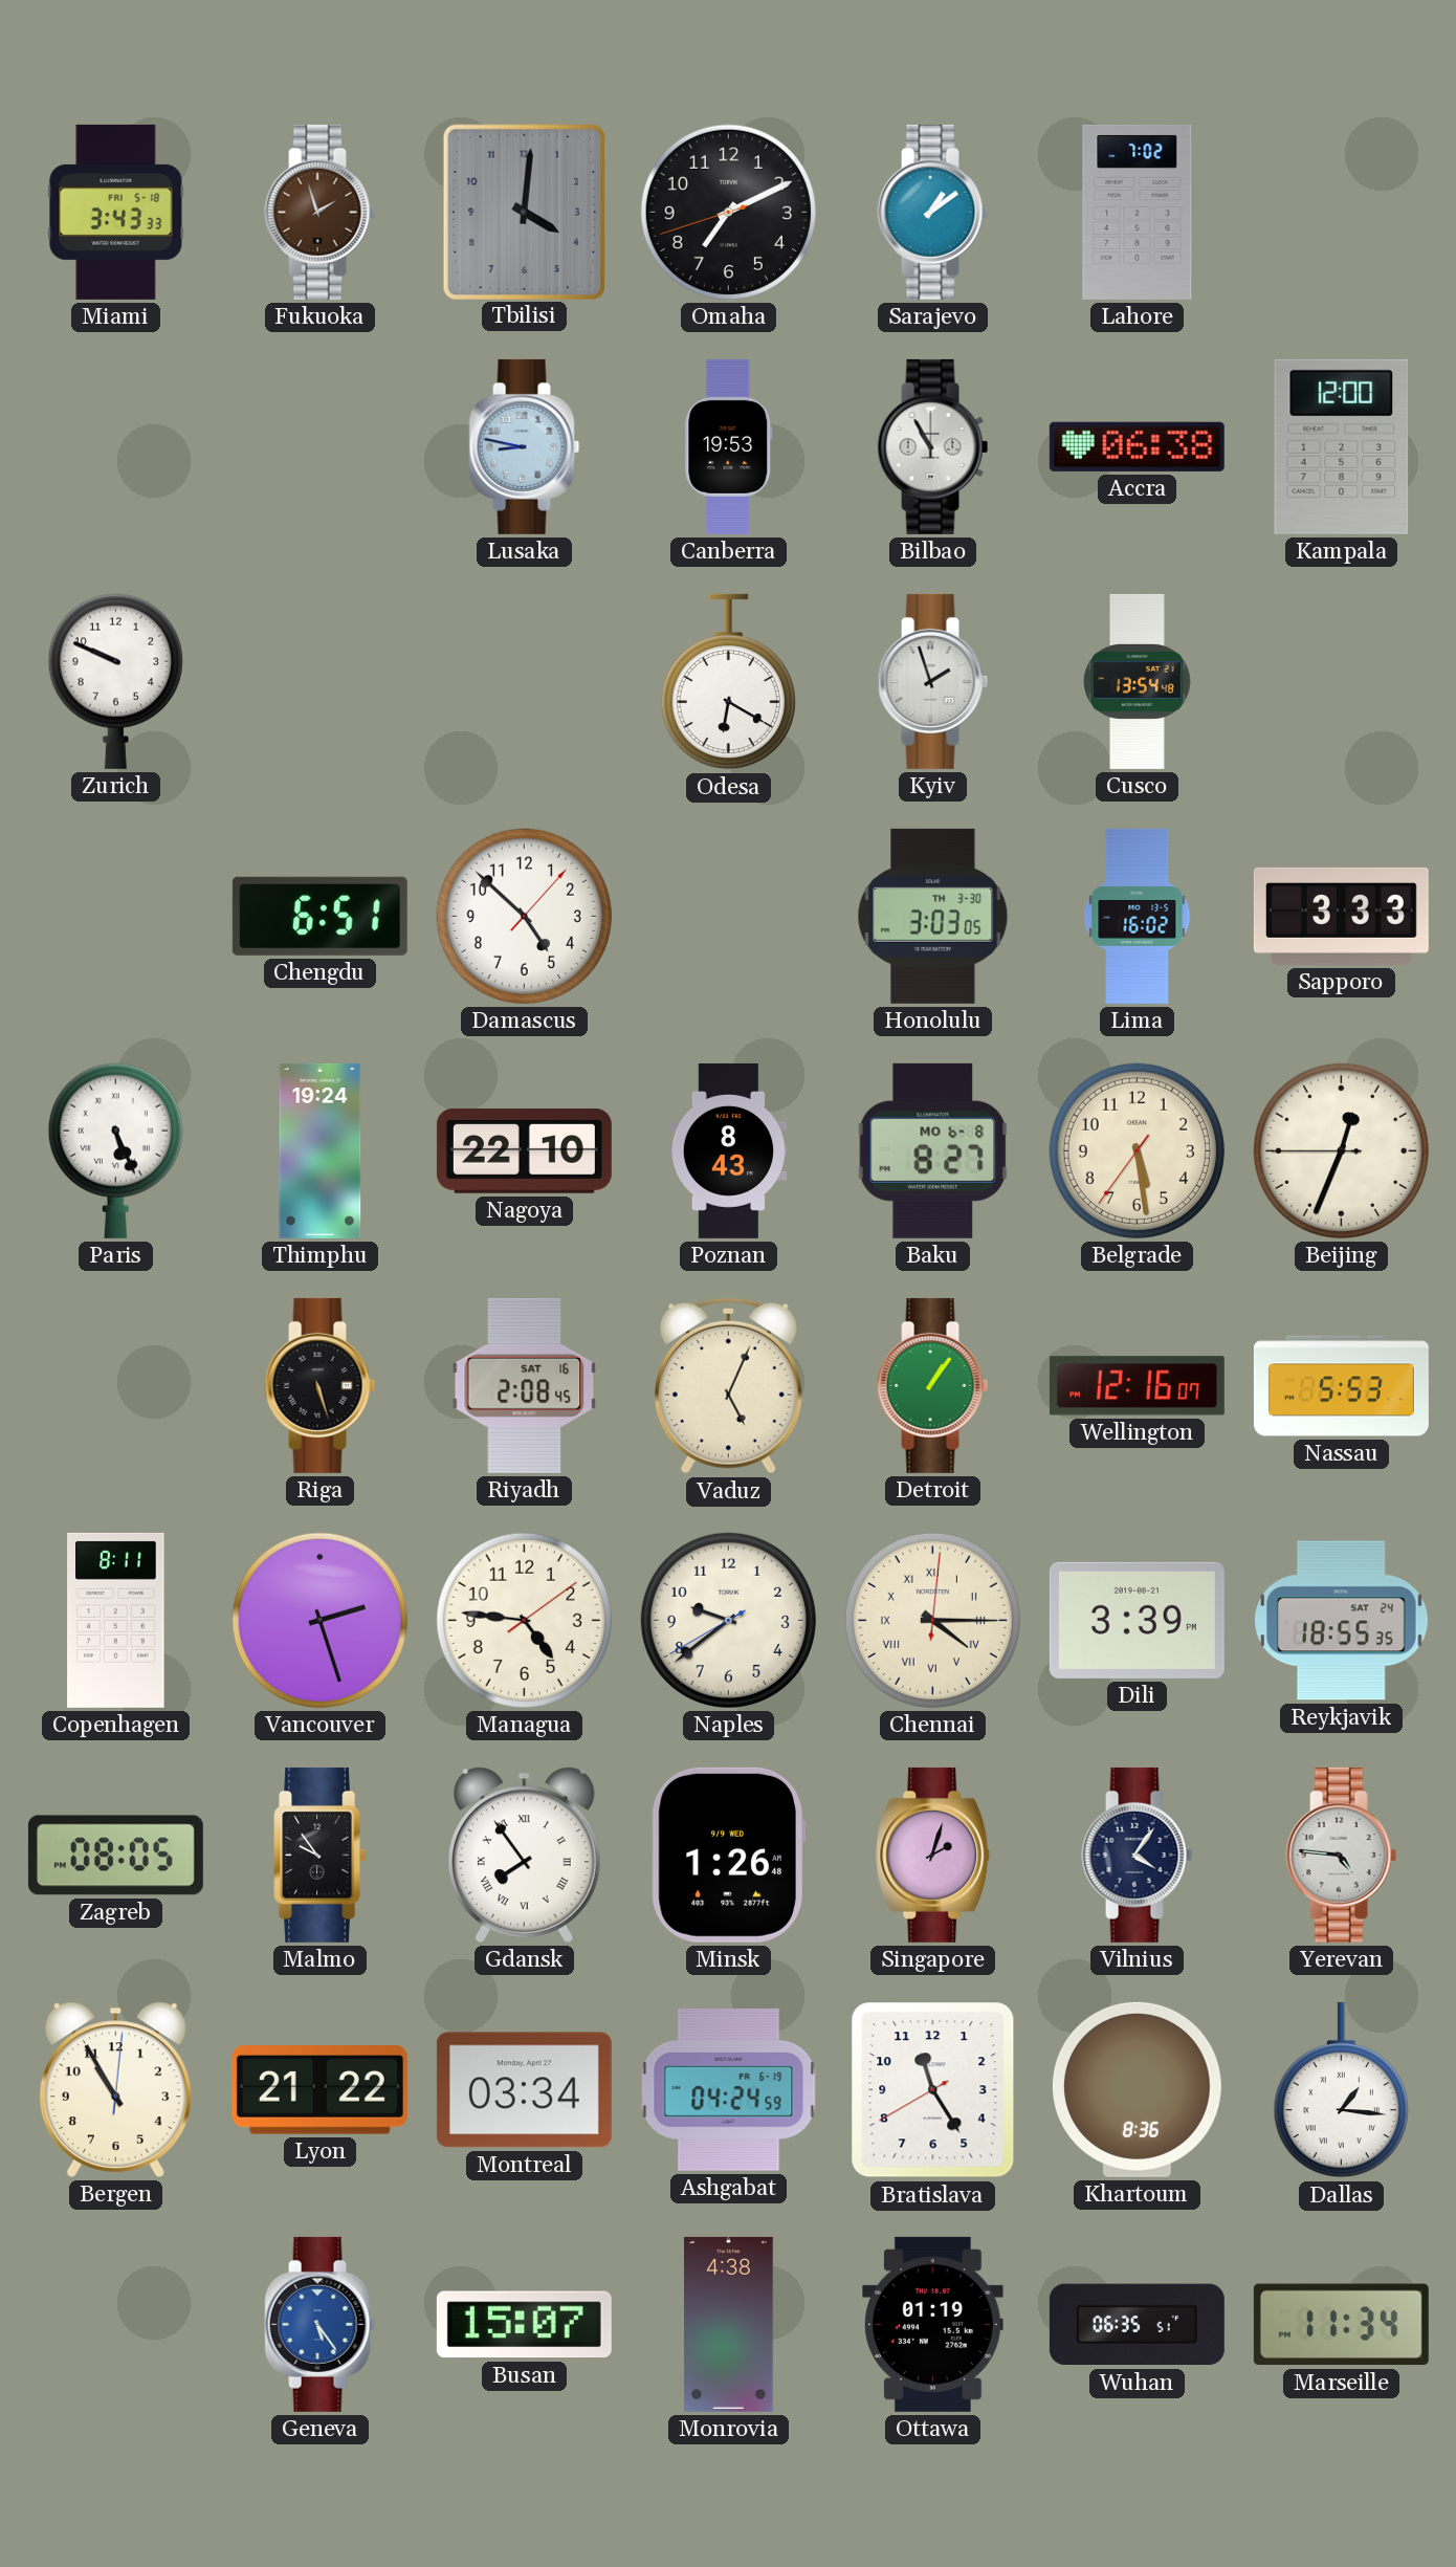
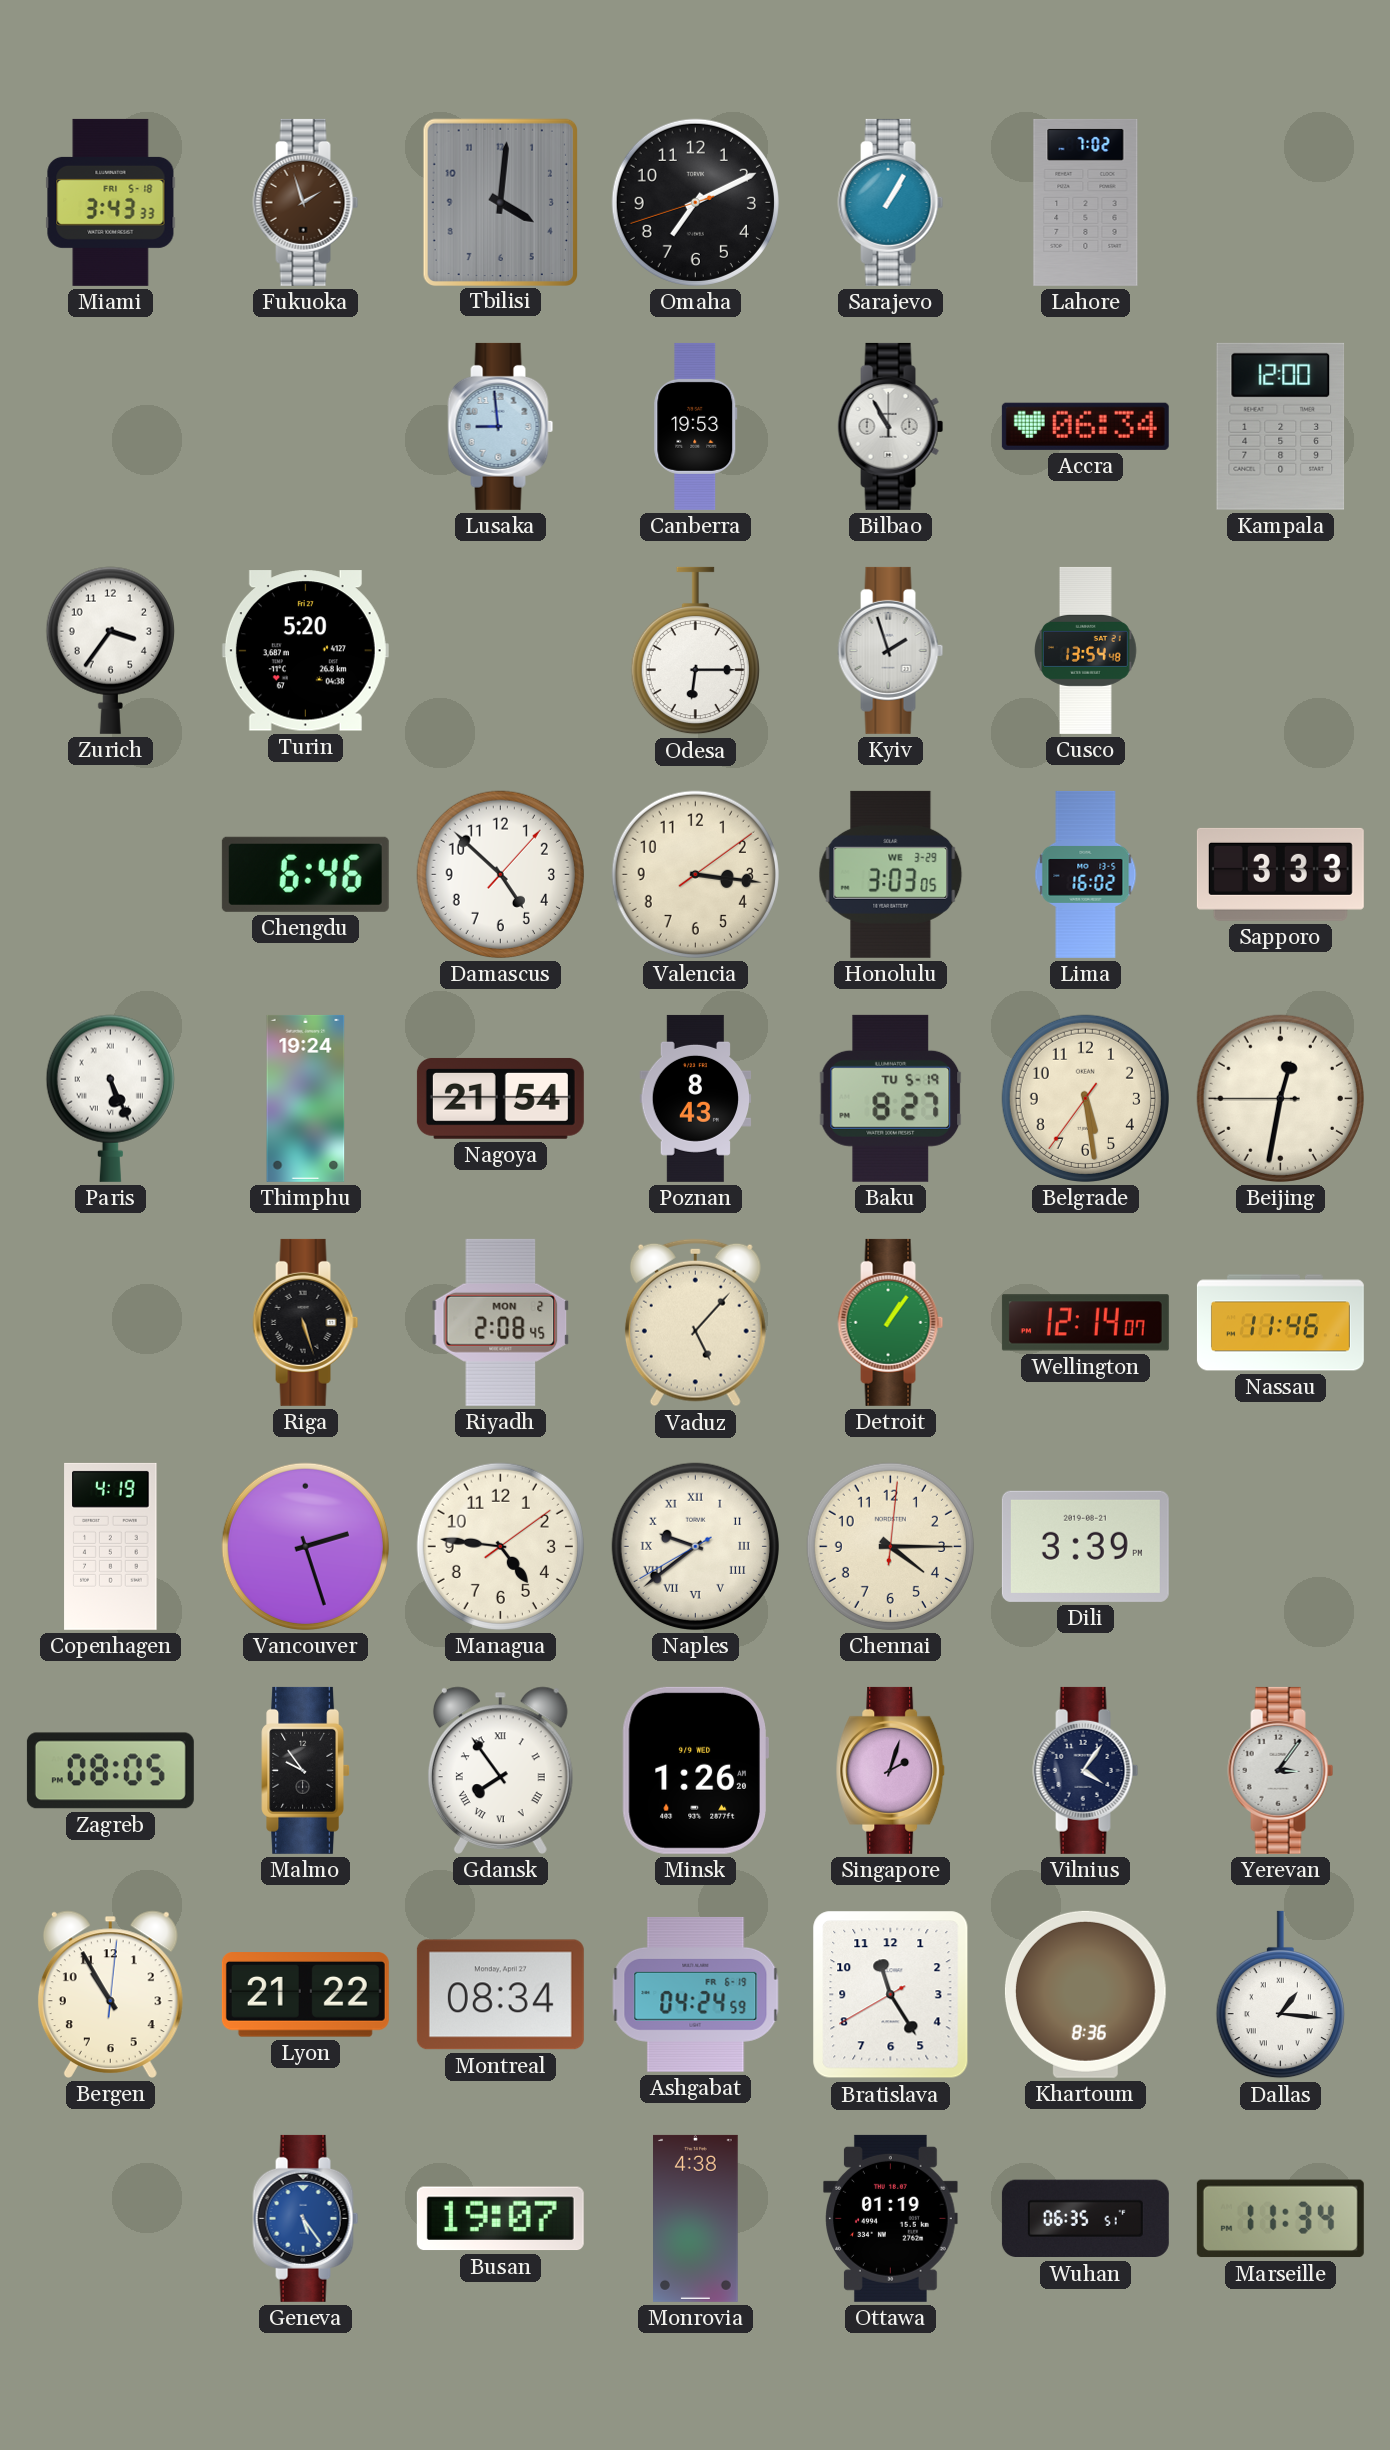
Sarajevo: 1:09 -> 1:05
Lusaka: 8:47 -> 8:59
Accra: 06:38 -> 06:34
Zurich: 9:49 -> 3:36
Turin: none -> 5:20
Odesa: 6:20 -> 6:15
Chengdu: 6:51 -> 6:46
Valencia: none -> 3:16
Honolulu date: TH 3-30 -> WE 3-29
Nagoya: 22:10 -> 21:54
Baku date: MO 6-8 -> TU 5-19
Beijing: 12:33 -> 12:31
Riyadh date: SAT 16 -> MON 2
Vaduz: 5:04 -> 5:07
Wellington: 12:16 -> 12:14
Nassau: 5:53 -> 11:46
Copenhagen: 8:11 -> 4:19
Naples numerals: Arabic -> Roman
Chennai numerals: Roman -> Arabic
Reykjavik: 18:55 -> none
Minsk: 1:26:48 -> 1:26:20
Yerevan: 4:46 -> 3:06
Montreal: 03:34 -> 08:34
Busan: 15:07 -> 19:07
